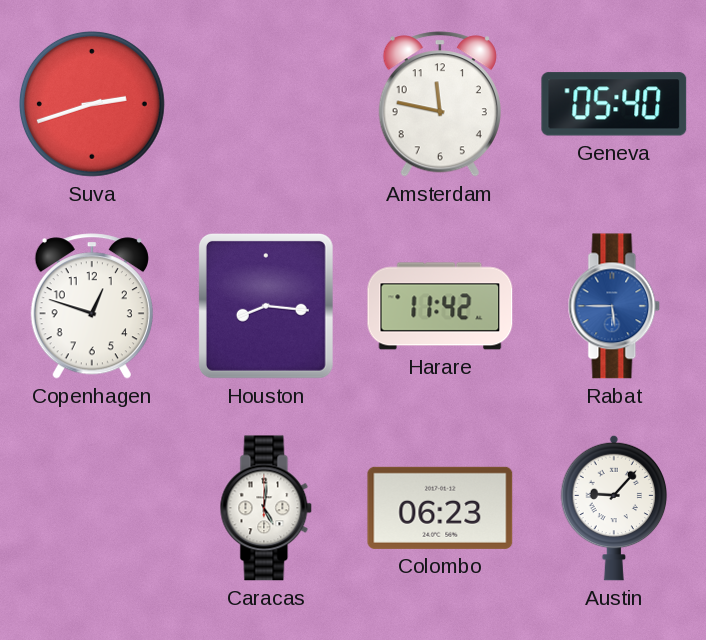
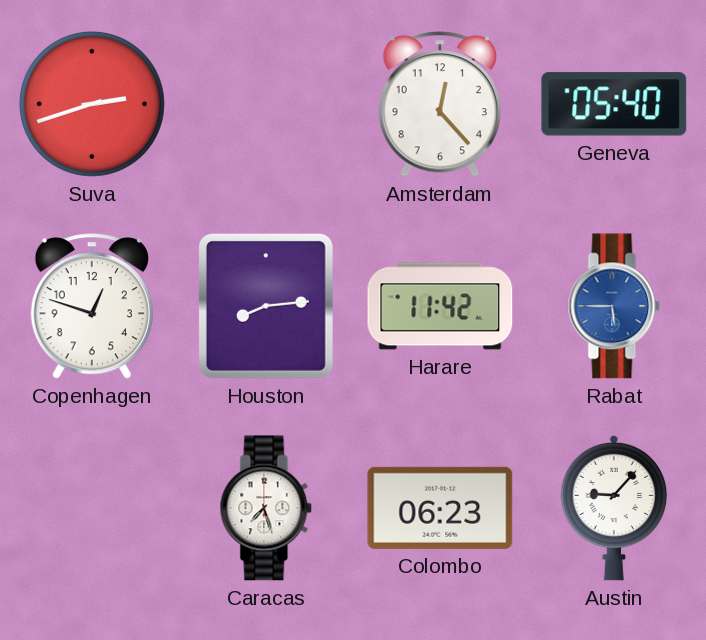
Amsterdam: 11:47 -> 12:23
Houston: 8:16 -> 8:14
Caracas: 5:01 -> 7:27
